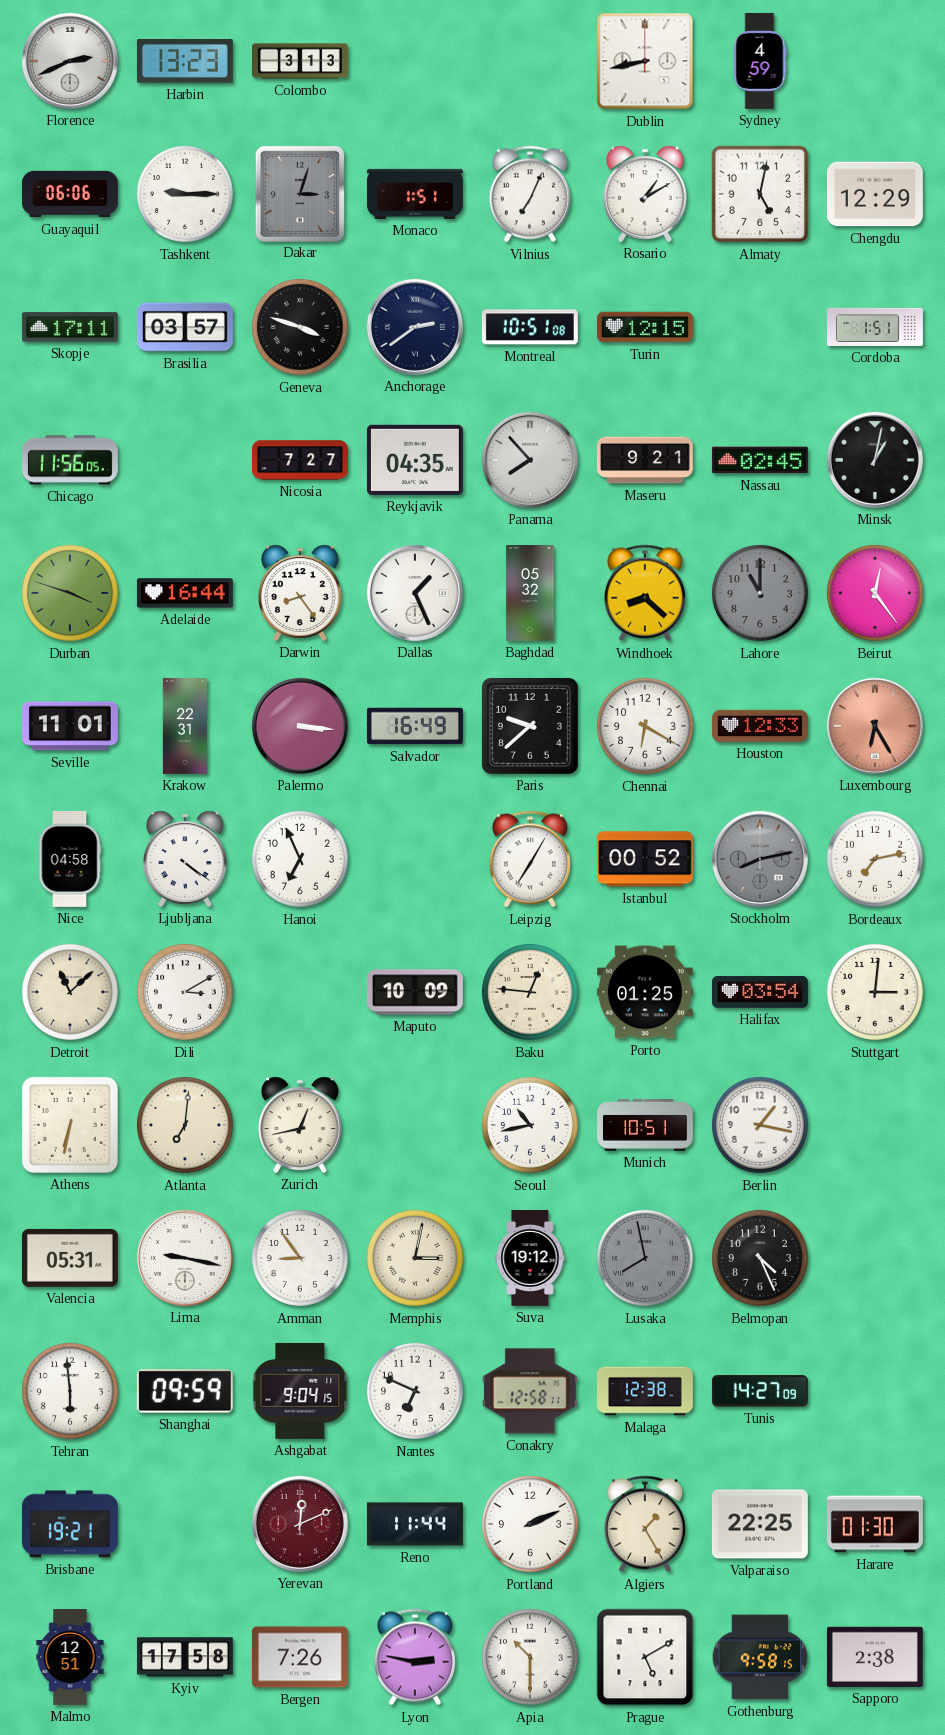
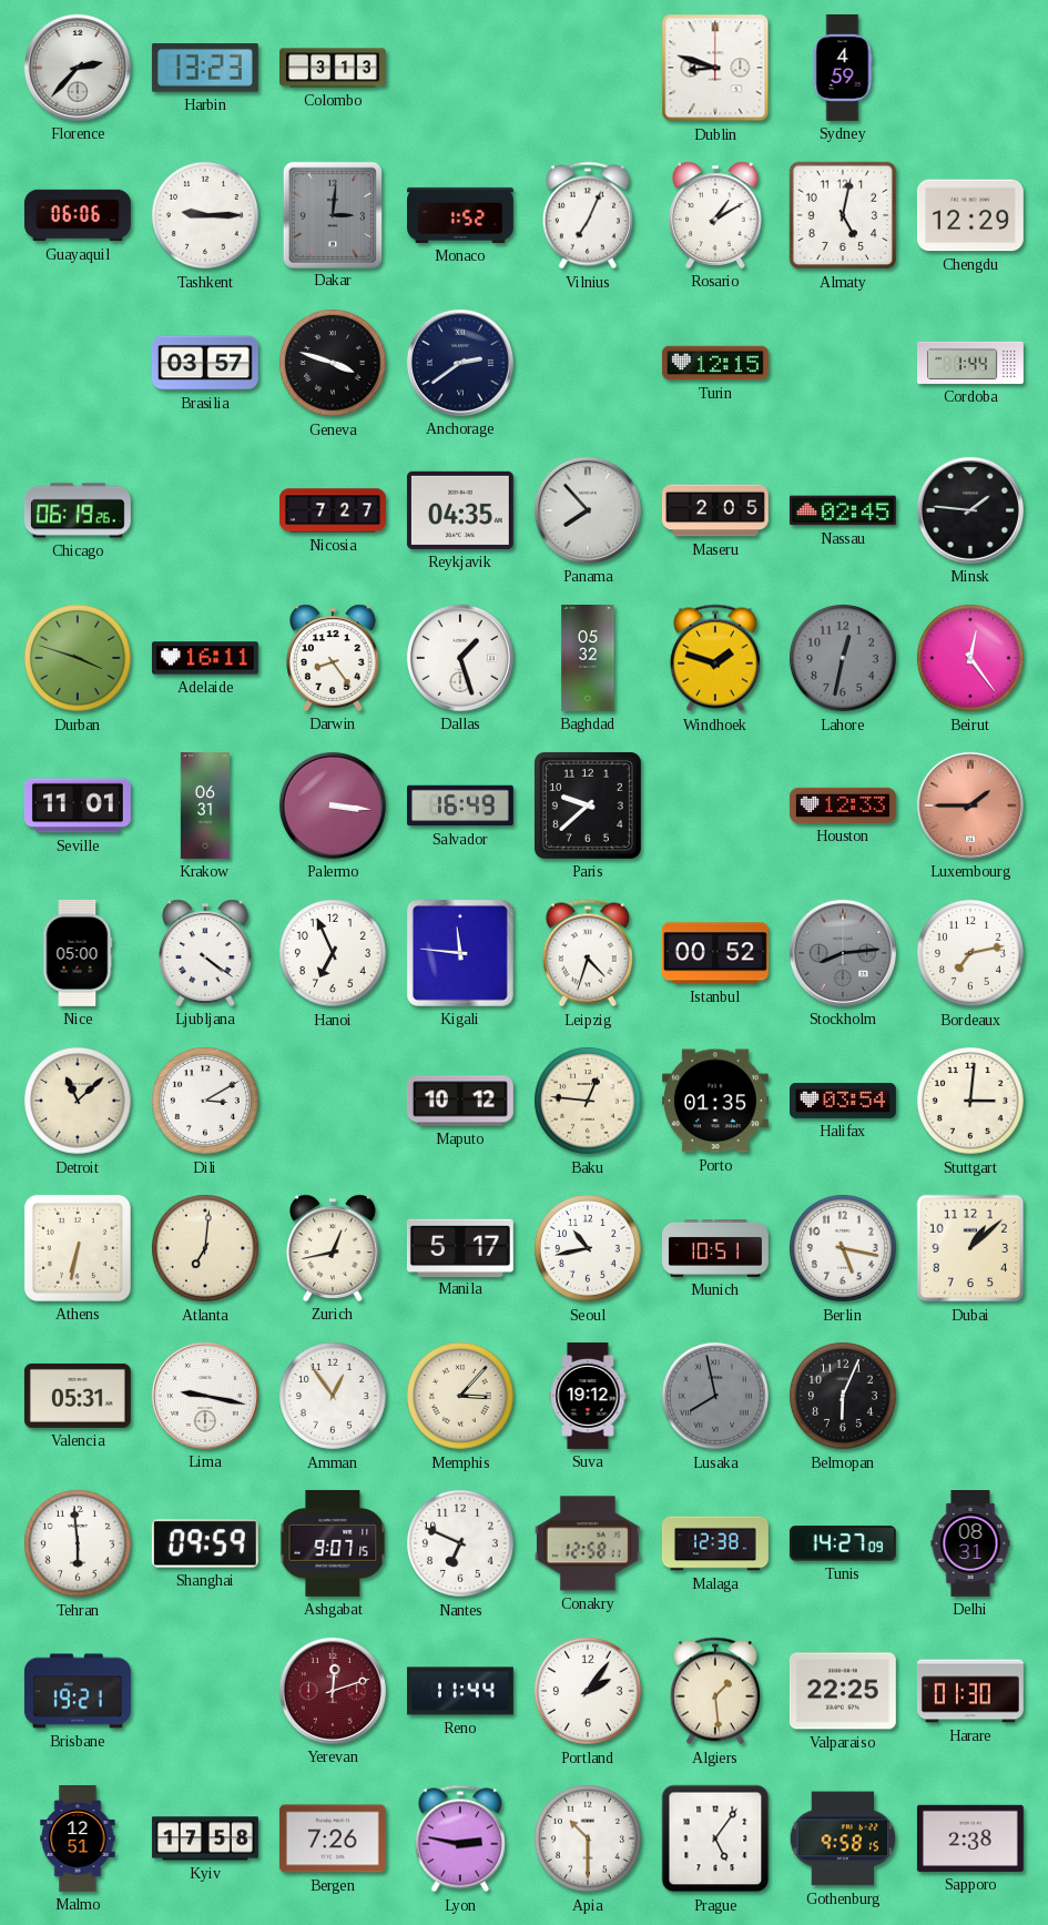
Florence: 2:41 -> 2:37
Dublin: 8:43 -> 8:48
Dakar: 3:03 -> 3:01
Monaco: 1:51 -> 1:52
Skopje: 17:11 -> none
Montreal: 10:51 -> none
Cordoba: 1:51 -> 1:44
Chicago: 11:56 -> 06:19
Maseru: 9:21 -> 2:05
Minsk: 1:02 -> 1:46
Adelaide: 16:44 -> 16:11
Dallas: 1:26 -> 1:27
Windhoek: 8:22 -> 1:48
Lahore: 11:00 -> 12:32
Krakow: 22:31 -> 06:31
Chennai: 6:20 -> none
Luxembourg: 6:25 -> 1:45
Nice: 04:58 -> 05:00
Kigali: none -> 11:46
Leipzig: 7:05 -> 4:33
Stockholm: 8:13 -> 8:14
Maputo: 10:09 -> 10:12
Porto: 01:25 -> 01:35
Manila: none -> 5:17
Berlin: 1:17 -> 5:17
Dubai: none -> 1:08
Amman: 8:54 -> 12:54
Memphis: 3:02 -> 3:07
Belmopan: 4:26 -> 6:04
Ashgabat: 9:04 -> 9:07
Delhi: none -> 08:31
Yerevan: 12:11 -> 12:12
Portland: 2:11 -> 2:06
Algiers: 1:25 -> 1:29
Prague: 5:10 -> 5:06
